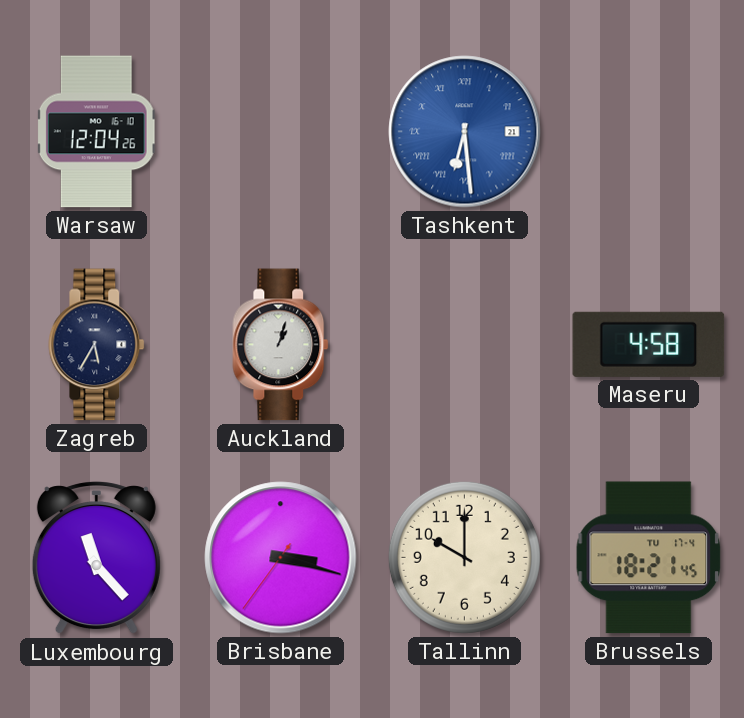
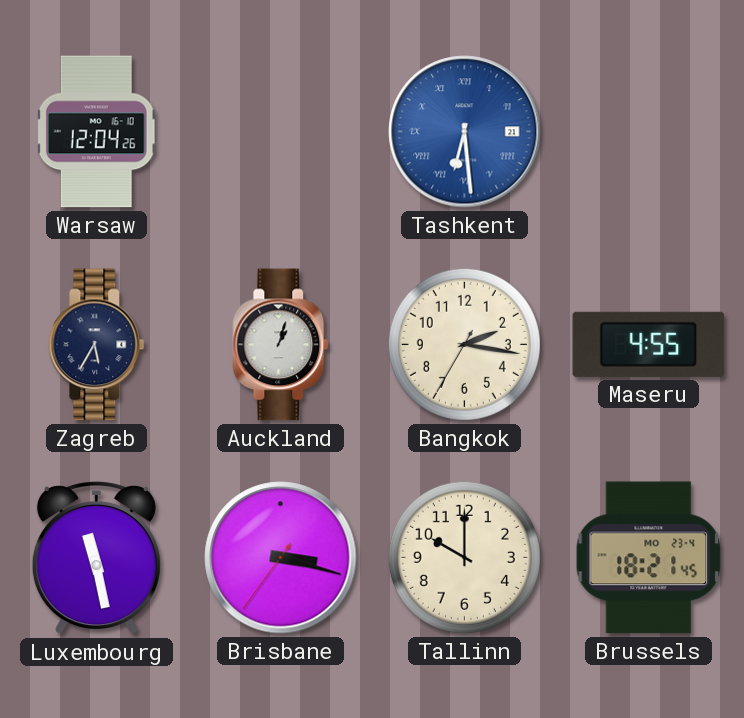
Bangkok: none -> 2:16
Maseru: 4:58 -> 4:55
Luxembourg: 11:23 -> 11:28
Brussels date: TU 17-4 -> MO 23-4
